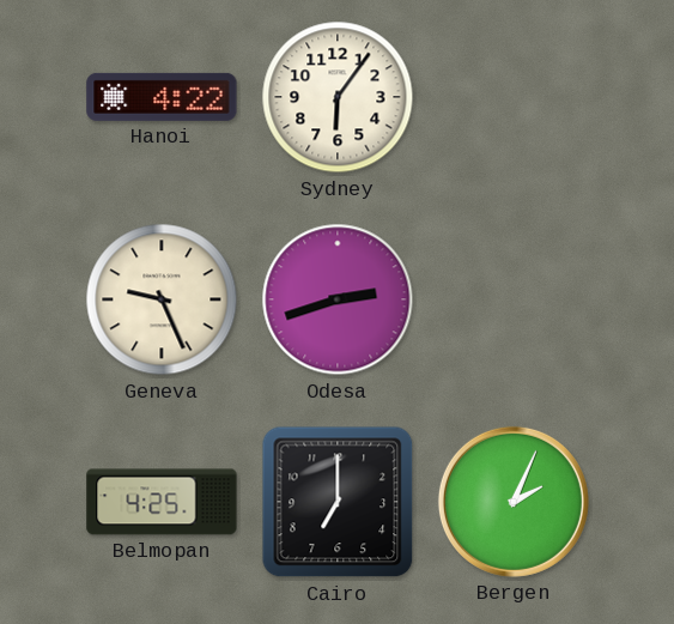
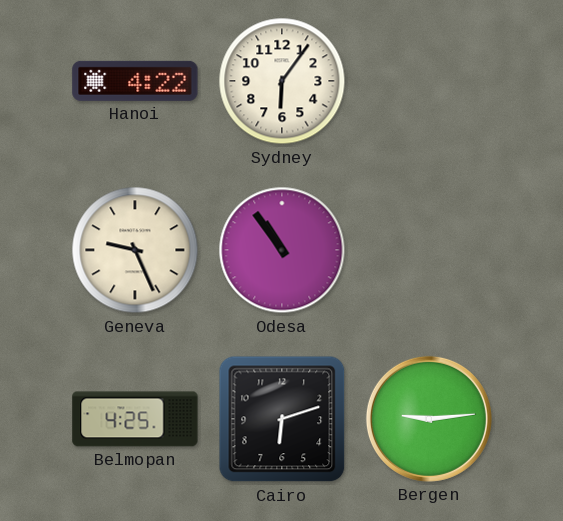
Odesa: 2:42 -> 10:54
Cairo: 7:00 -> 6:12
Bergen: 2:04 -> 9:14
